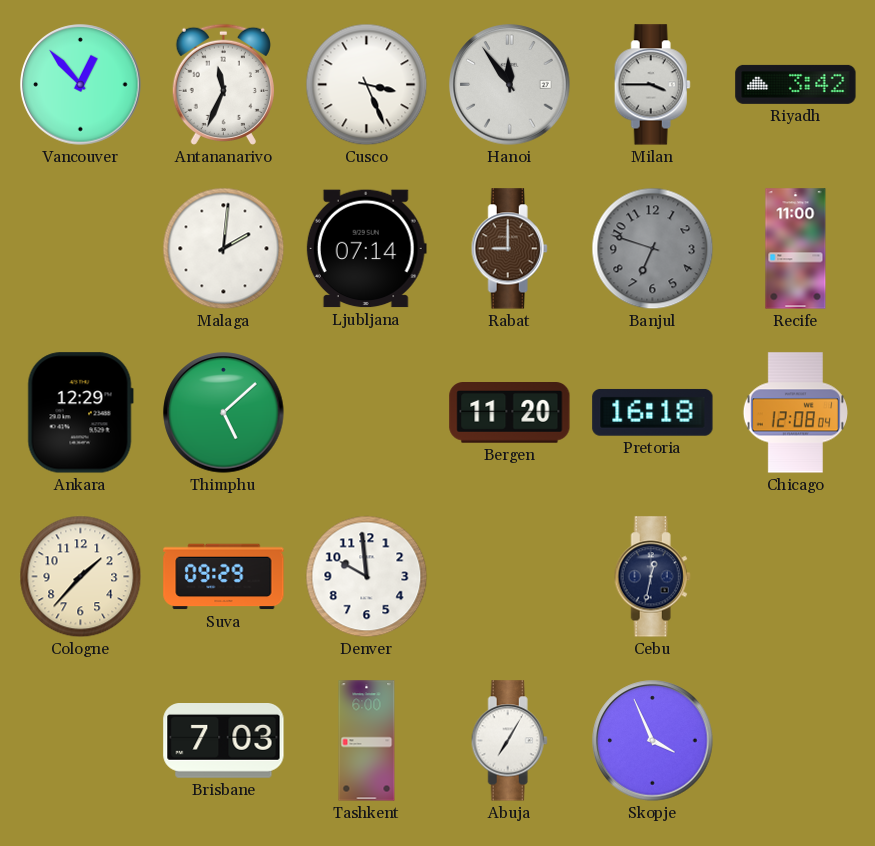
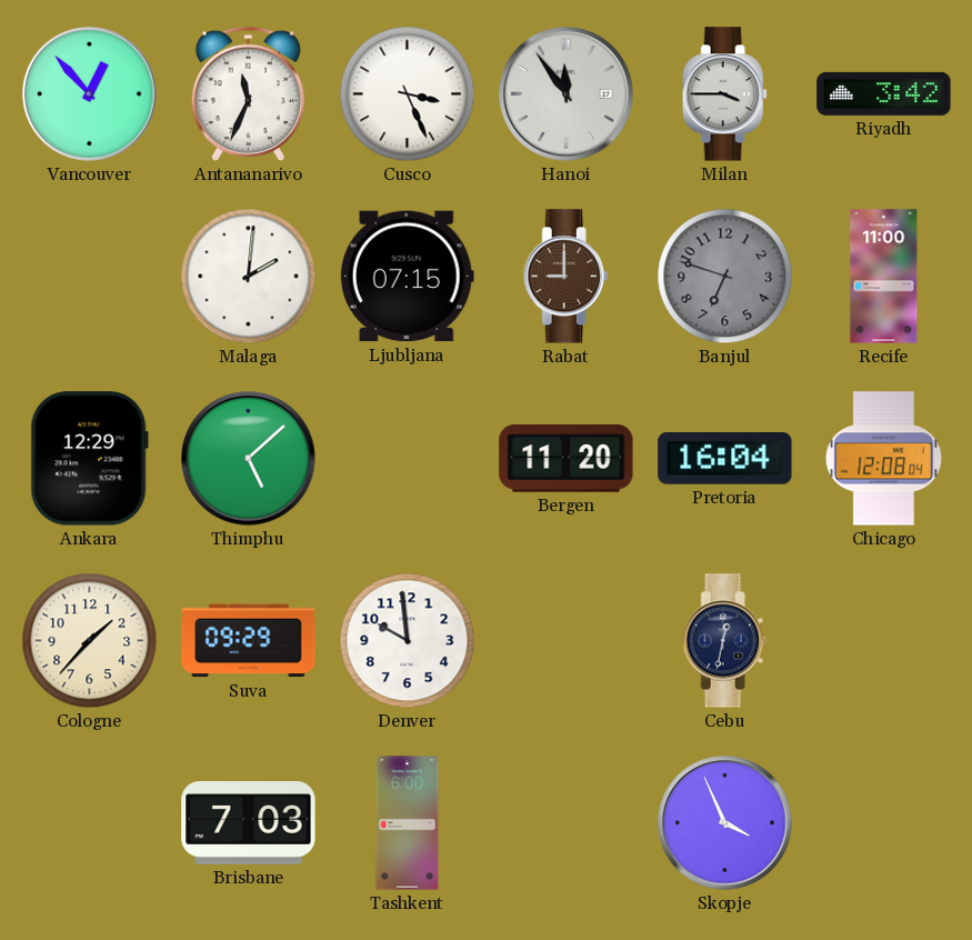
Ljubljana: 07:14 -> 07:15
Pretoria: 16:18 -> 16:04
Abuja: 7:05 -> none
